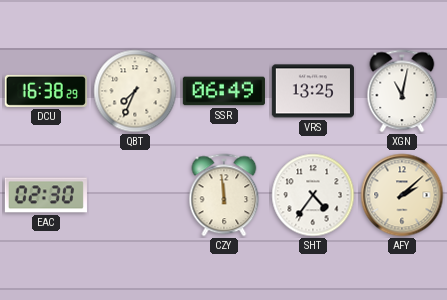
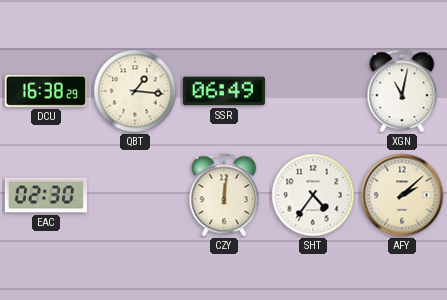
QBT: 7:34 -> 1:16
VRS: 13:25 -> none
CZY: 11:59 -> 12:01
